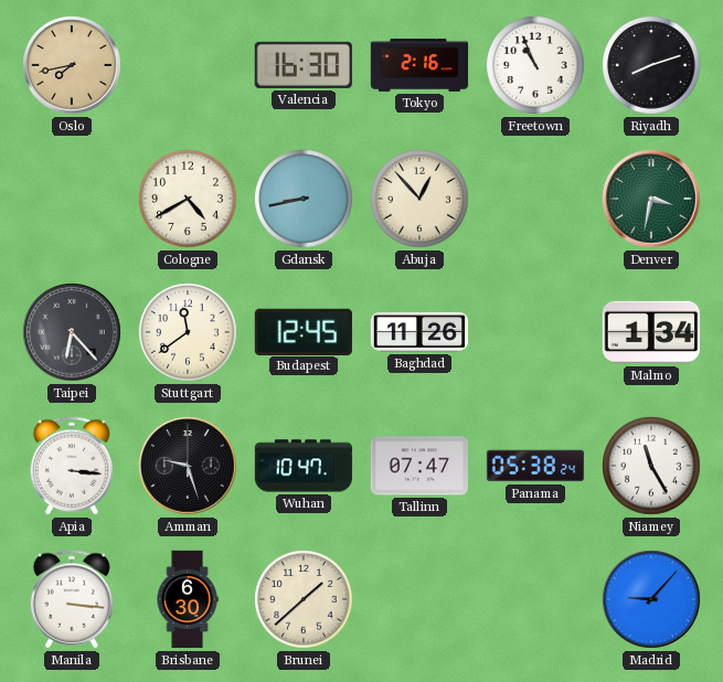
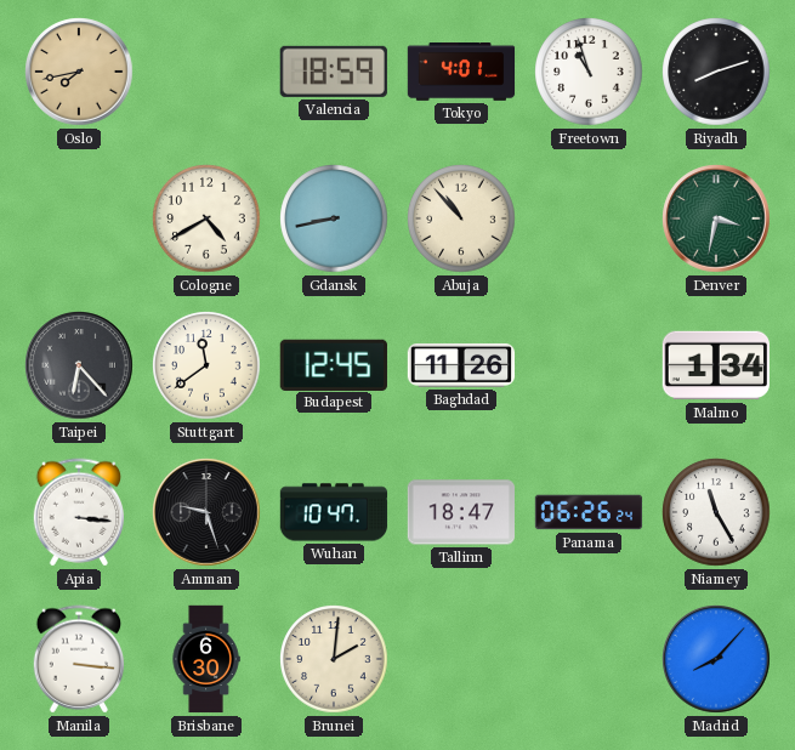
Valencia: 16:30 -> 18:59
Tokyo: 2:16 -> 4:01
Freetown: 10:56 -> 10:57
Abuja: 12:53 -> 10:53
Tallinn: 07:47 -> 18:47
Panama: 05:38 -> 06:26
Brunei: 1:38 -> 2:01
Madrid: 9:07 -> 8:07
